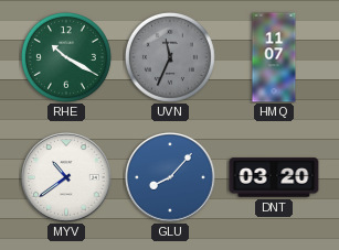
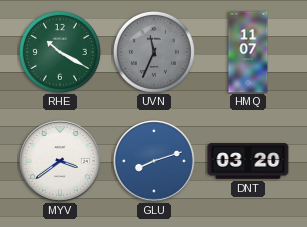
MYV: 10:39 -> 3:39
GLU: 8:07 -> 8:12
